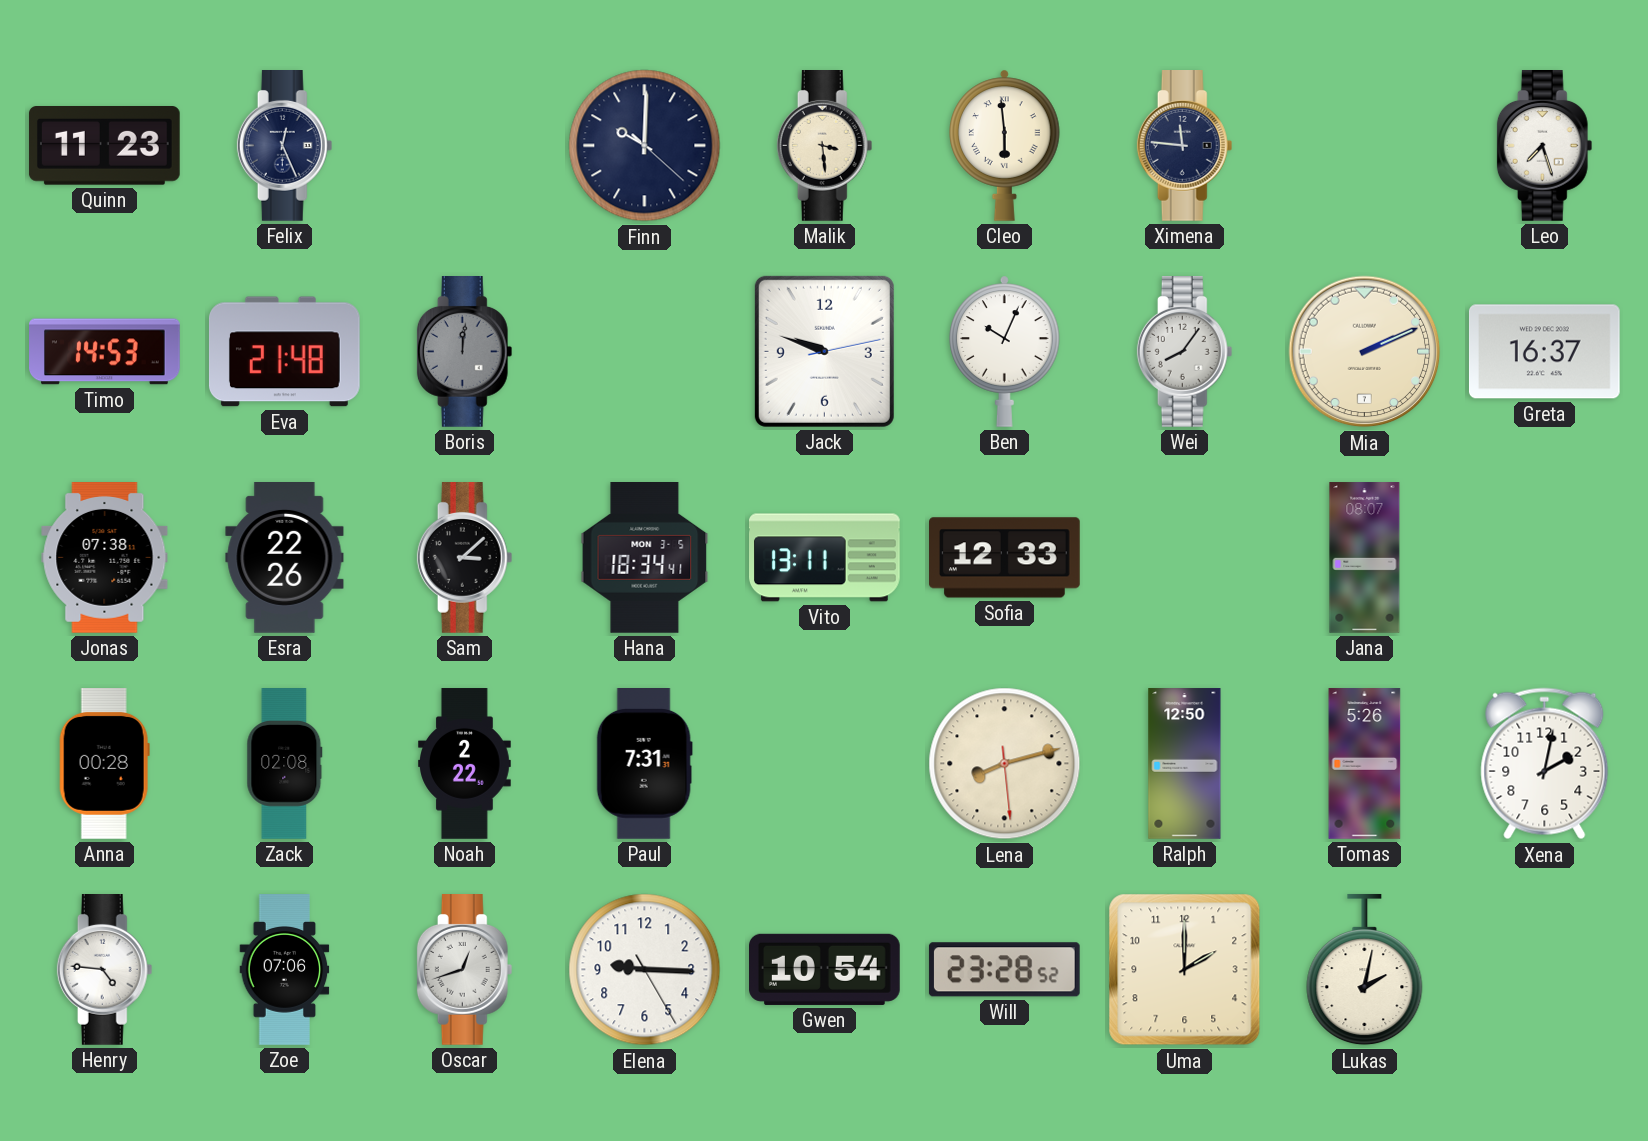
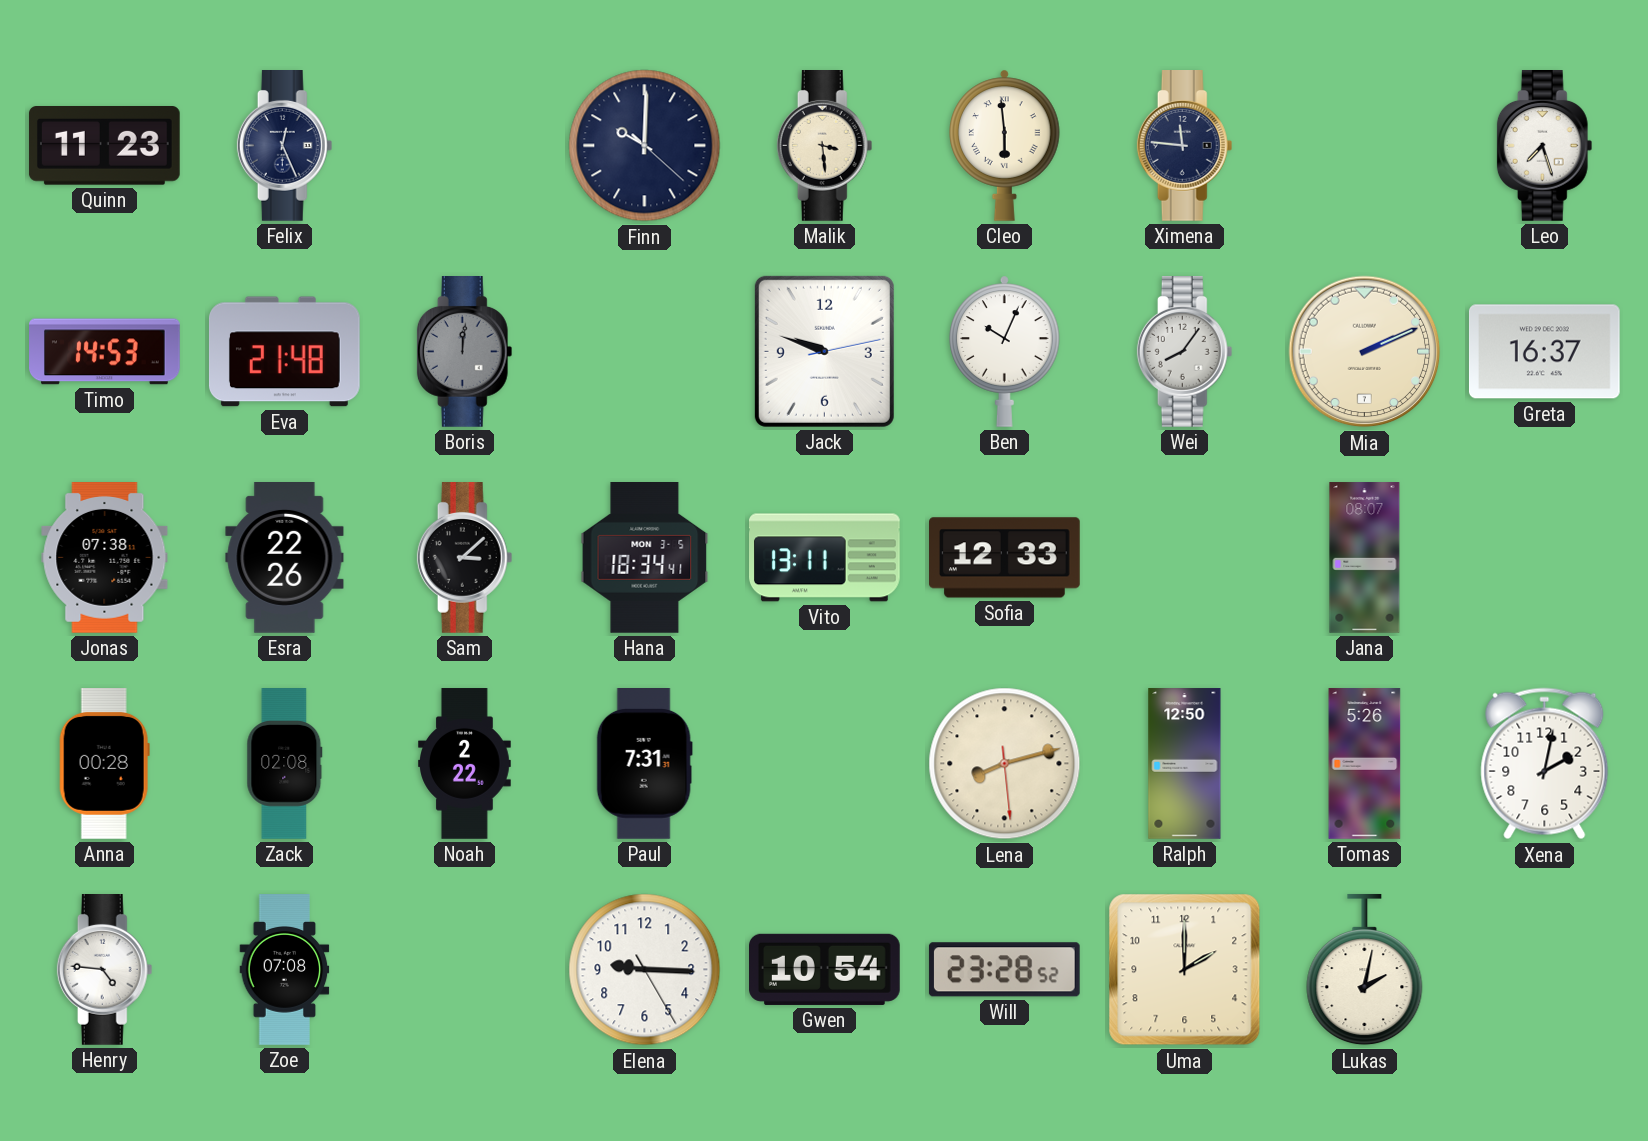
Zoe: 07:06 -> 07:08
Oscar: 12:42 -> none
